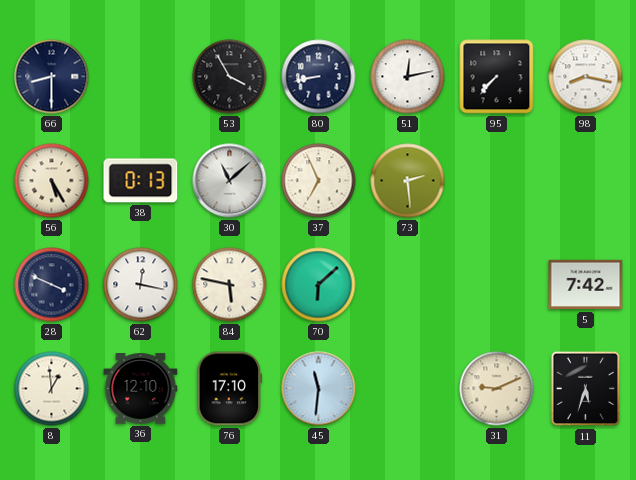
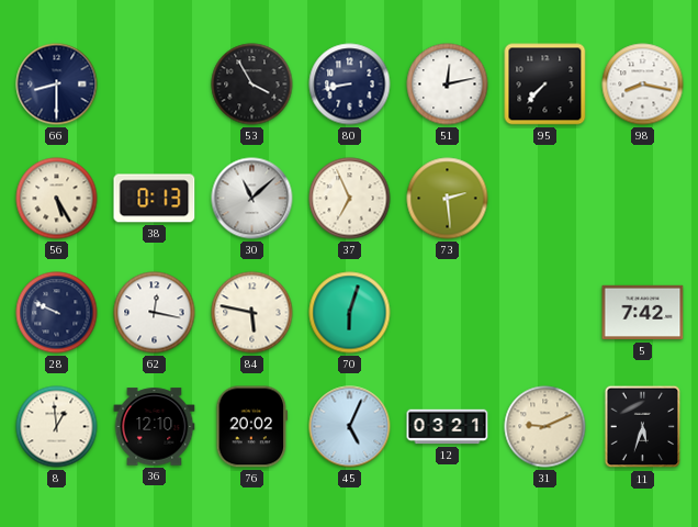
28: 3:49 -> 9:49
70: 6:08 -> 6:03
76: 17:10 -> 20:02
45: 11:31 -> 5:04
12: none -> 03:21
